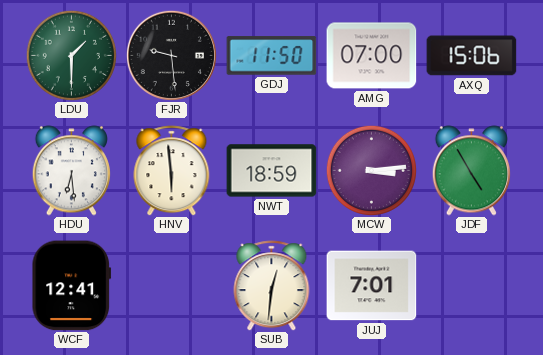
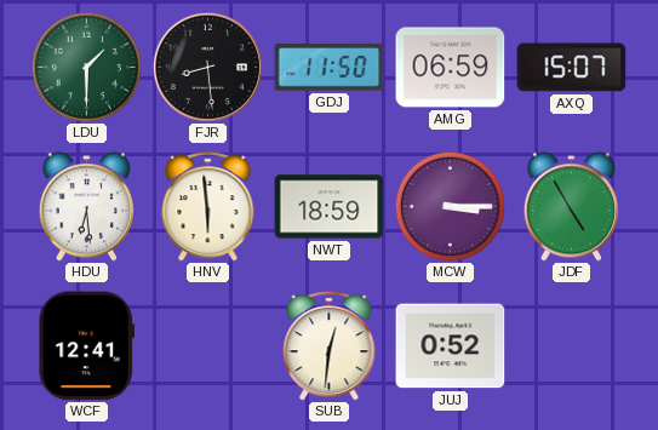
FJR: 9:29 -> 8:29
AMG: 07:00 -> 06:59
AXQ: 15:06 -> 15:07
MCW: 3:14 -> 3:15
JUJ: 7:01 -> 0:52
